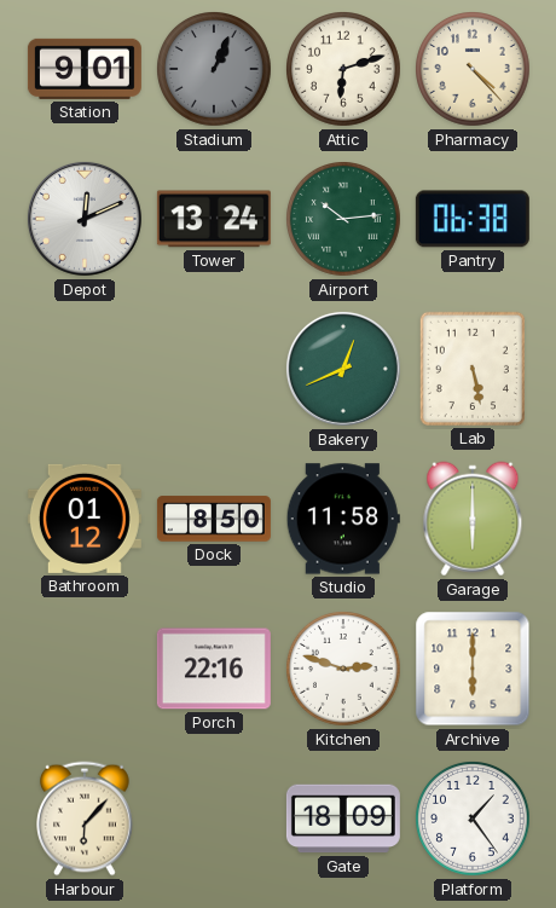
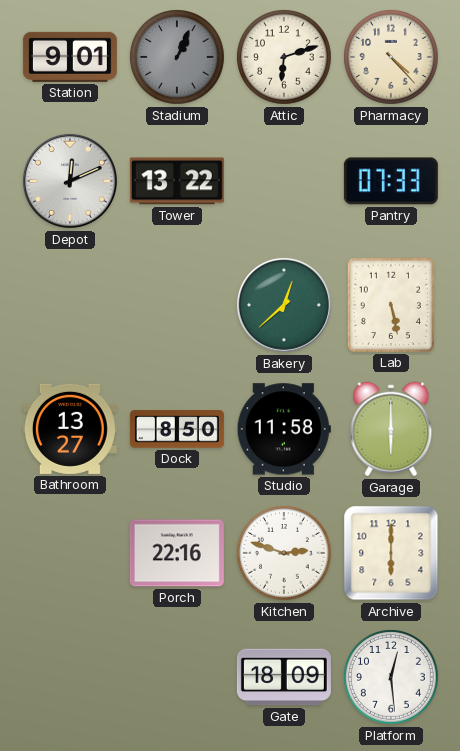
Tower: 13:24 -> 13:22
Airport: 10:14 -> none
Pantry: 06:38 -> 07:33
Bakery: 12:41 -> 12:38
Bathroom: 01:12 -> 13:27
Harbour: 6:07 -> none
Platform: 1:24 -> 12:29
